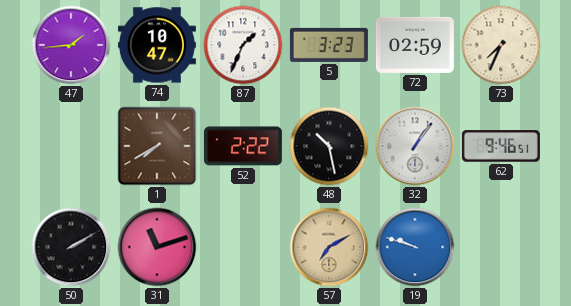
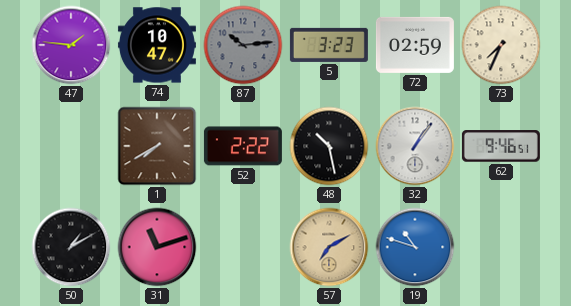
47: 1:44 -> 1:46
87: 1:34 -> 10:14
87 dial: white -> grey
50: 2:10 -> 1:10
19: 9:48 -> 10:48
